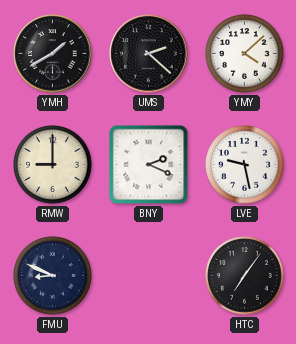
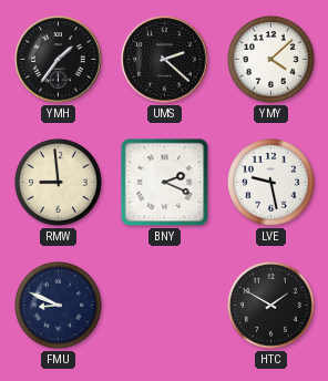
YMH: 1:40 -> 1:36
RMW: 9:00 -> 8:59
HTC: 7:06 -> 1:50
